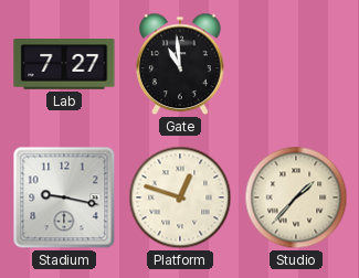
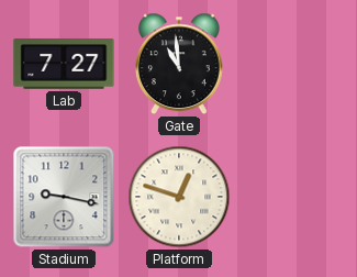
Studio: 1:37 -> none
